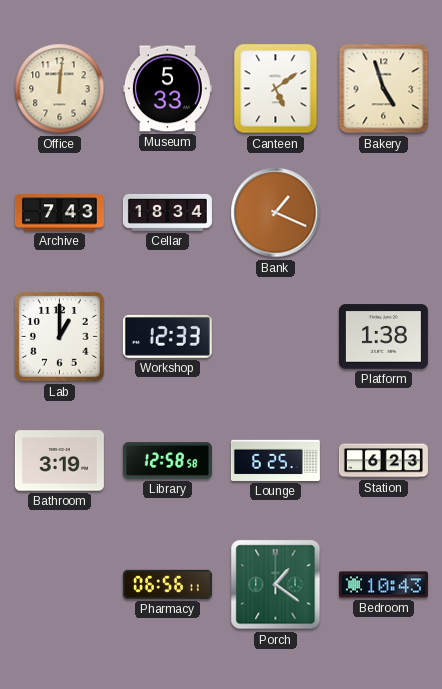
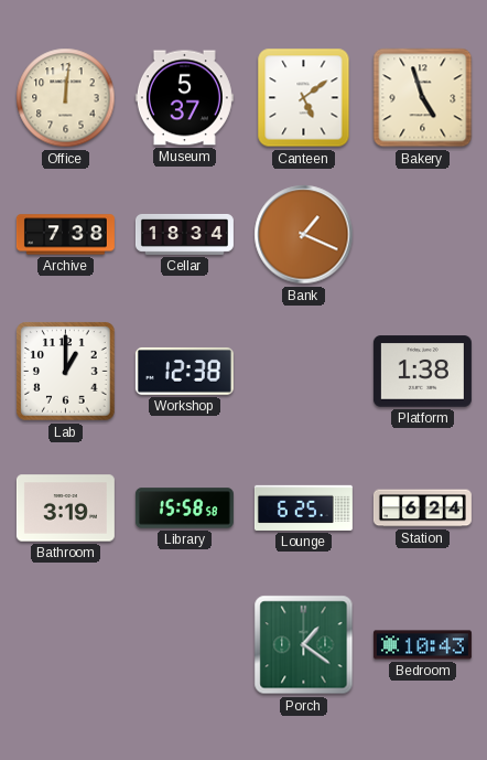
Museum: 5:33 -> 5:37
Archive: 7:43 -> 7:38
Workshop: 12:33 -> 12:38
Library: 12:58 -> 15:58
Station: 6:23 -> 6:24
Pharmacy: 06:56 -> none
